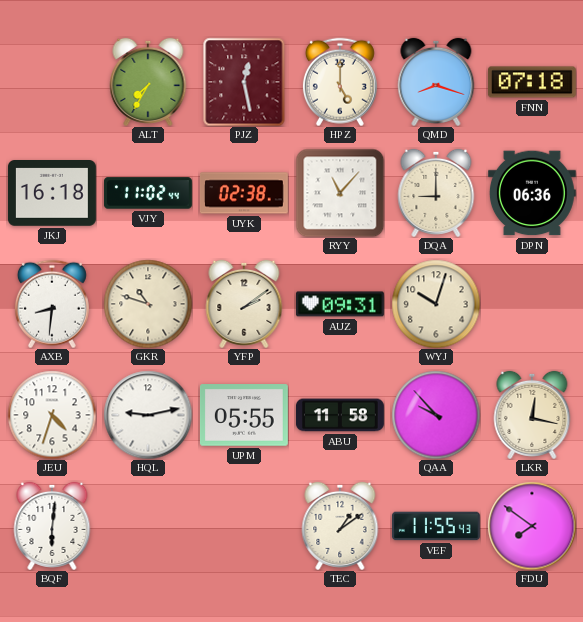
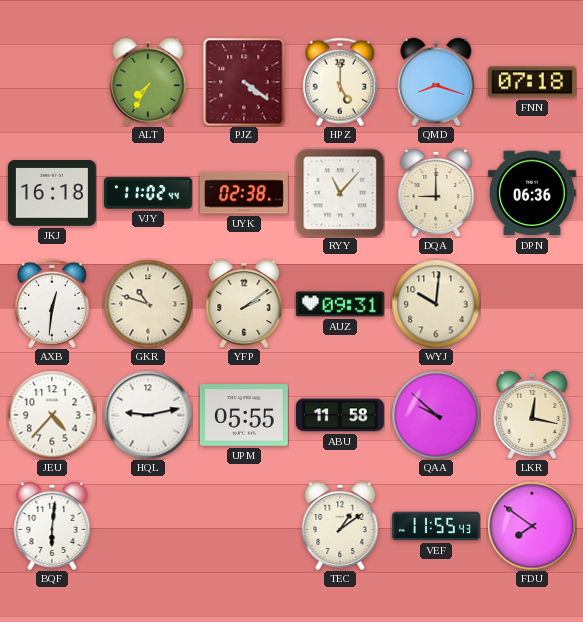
PJZ: 12:28 -> 4:21
AXB: 8:31 -> 12:31
WYJ: 10:03 -> 10:01
JEU: 4:33 -> 4:37
QAA: 9:53 -> 9:52
